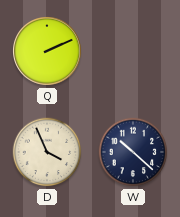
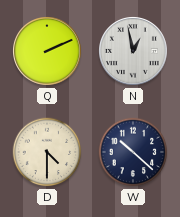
N: none -> 12:58
D: 3:56 -> 4:30
